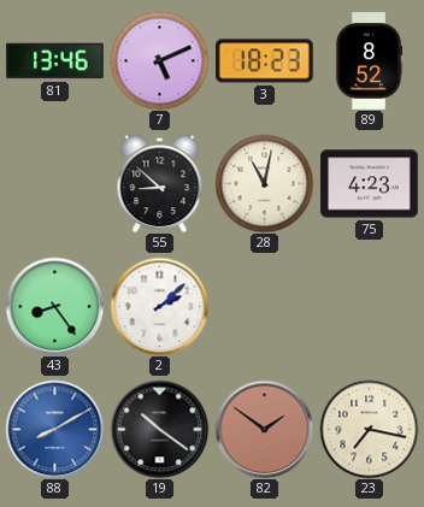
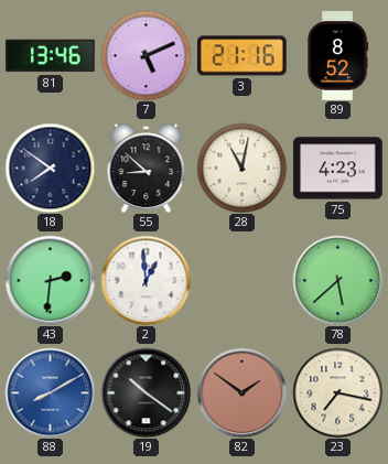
3: 18:23 -> 21:16
18: none -> 7:51
43: 8:24 -> 2:31
2: 2:08 -> 12:59
78: none -> 5:38
